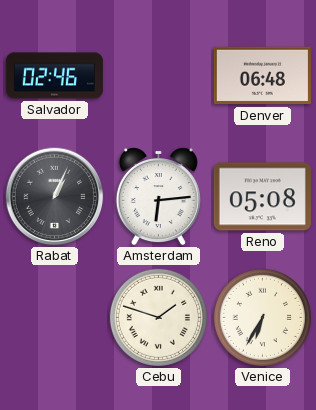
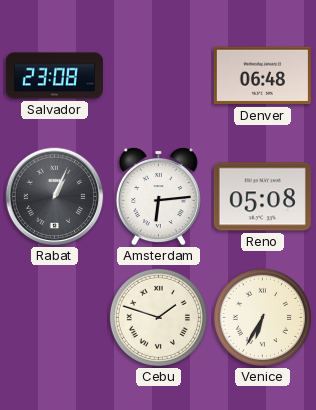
Salvador: 02:46 -> 23:08
